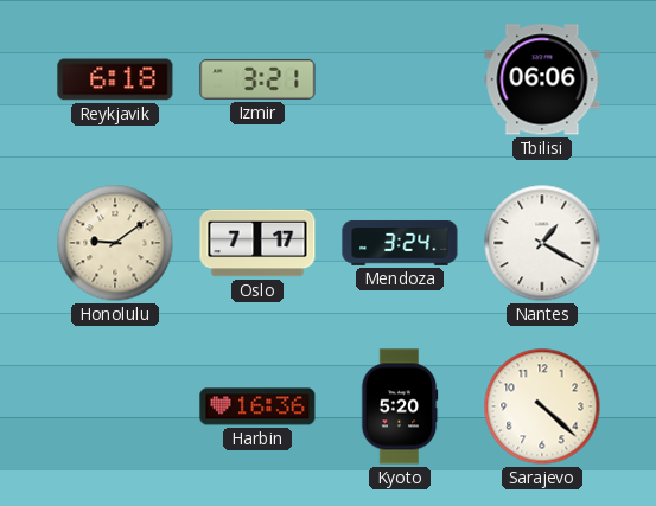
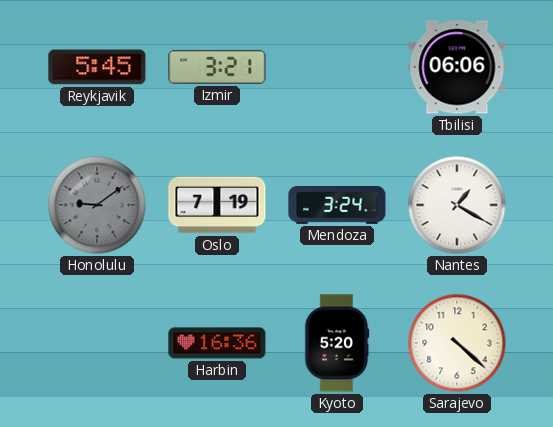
Reykjavik: 6:18 -> 5:45
Honolulu dial: cream -> grey
Oslo: 7:17 -> 7:19
